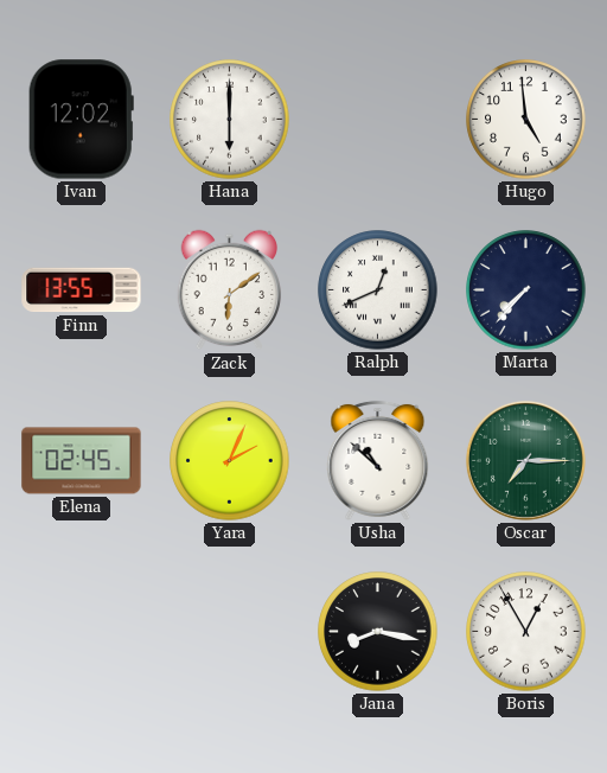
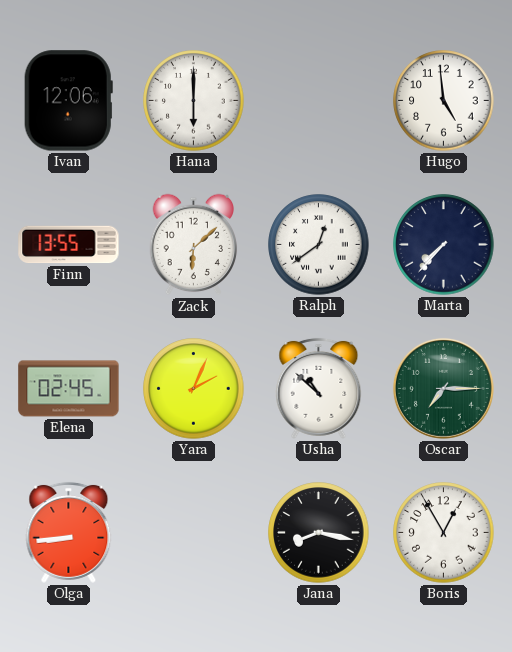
Ivan: 12:02 -> 12:06
Zack: 6:09 -> 6:08
Ralph: 12:41 -> 12:39
Olga: none -> 8:44
